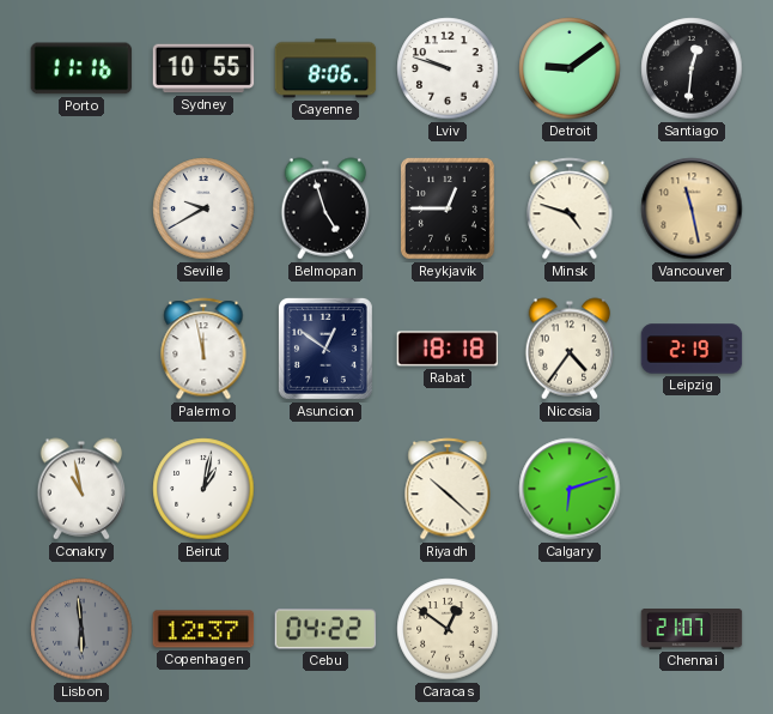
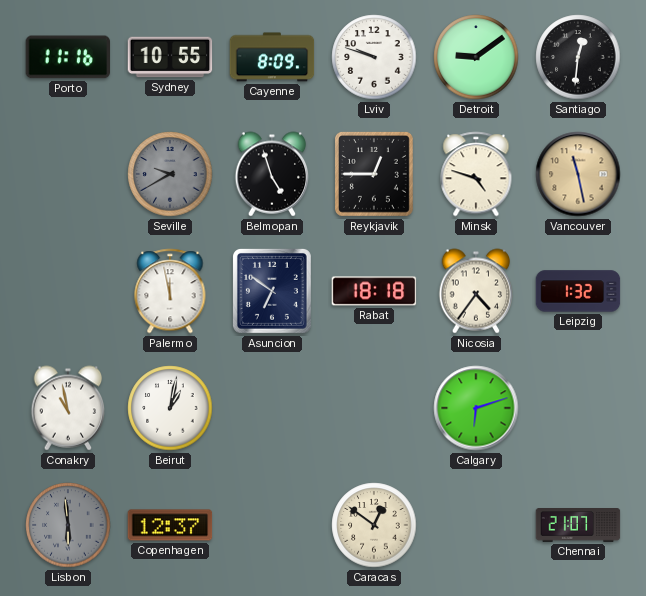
Cayenne: 8:06 -> 8:09
Seville dial: white -> grey
Asuncion: 12:51 -> 6:51
Leipzig: 2:19 -> 1:32
Riyadh: 10:22 -> none
Cebu: 04:22 -> none
